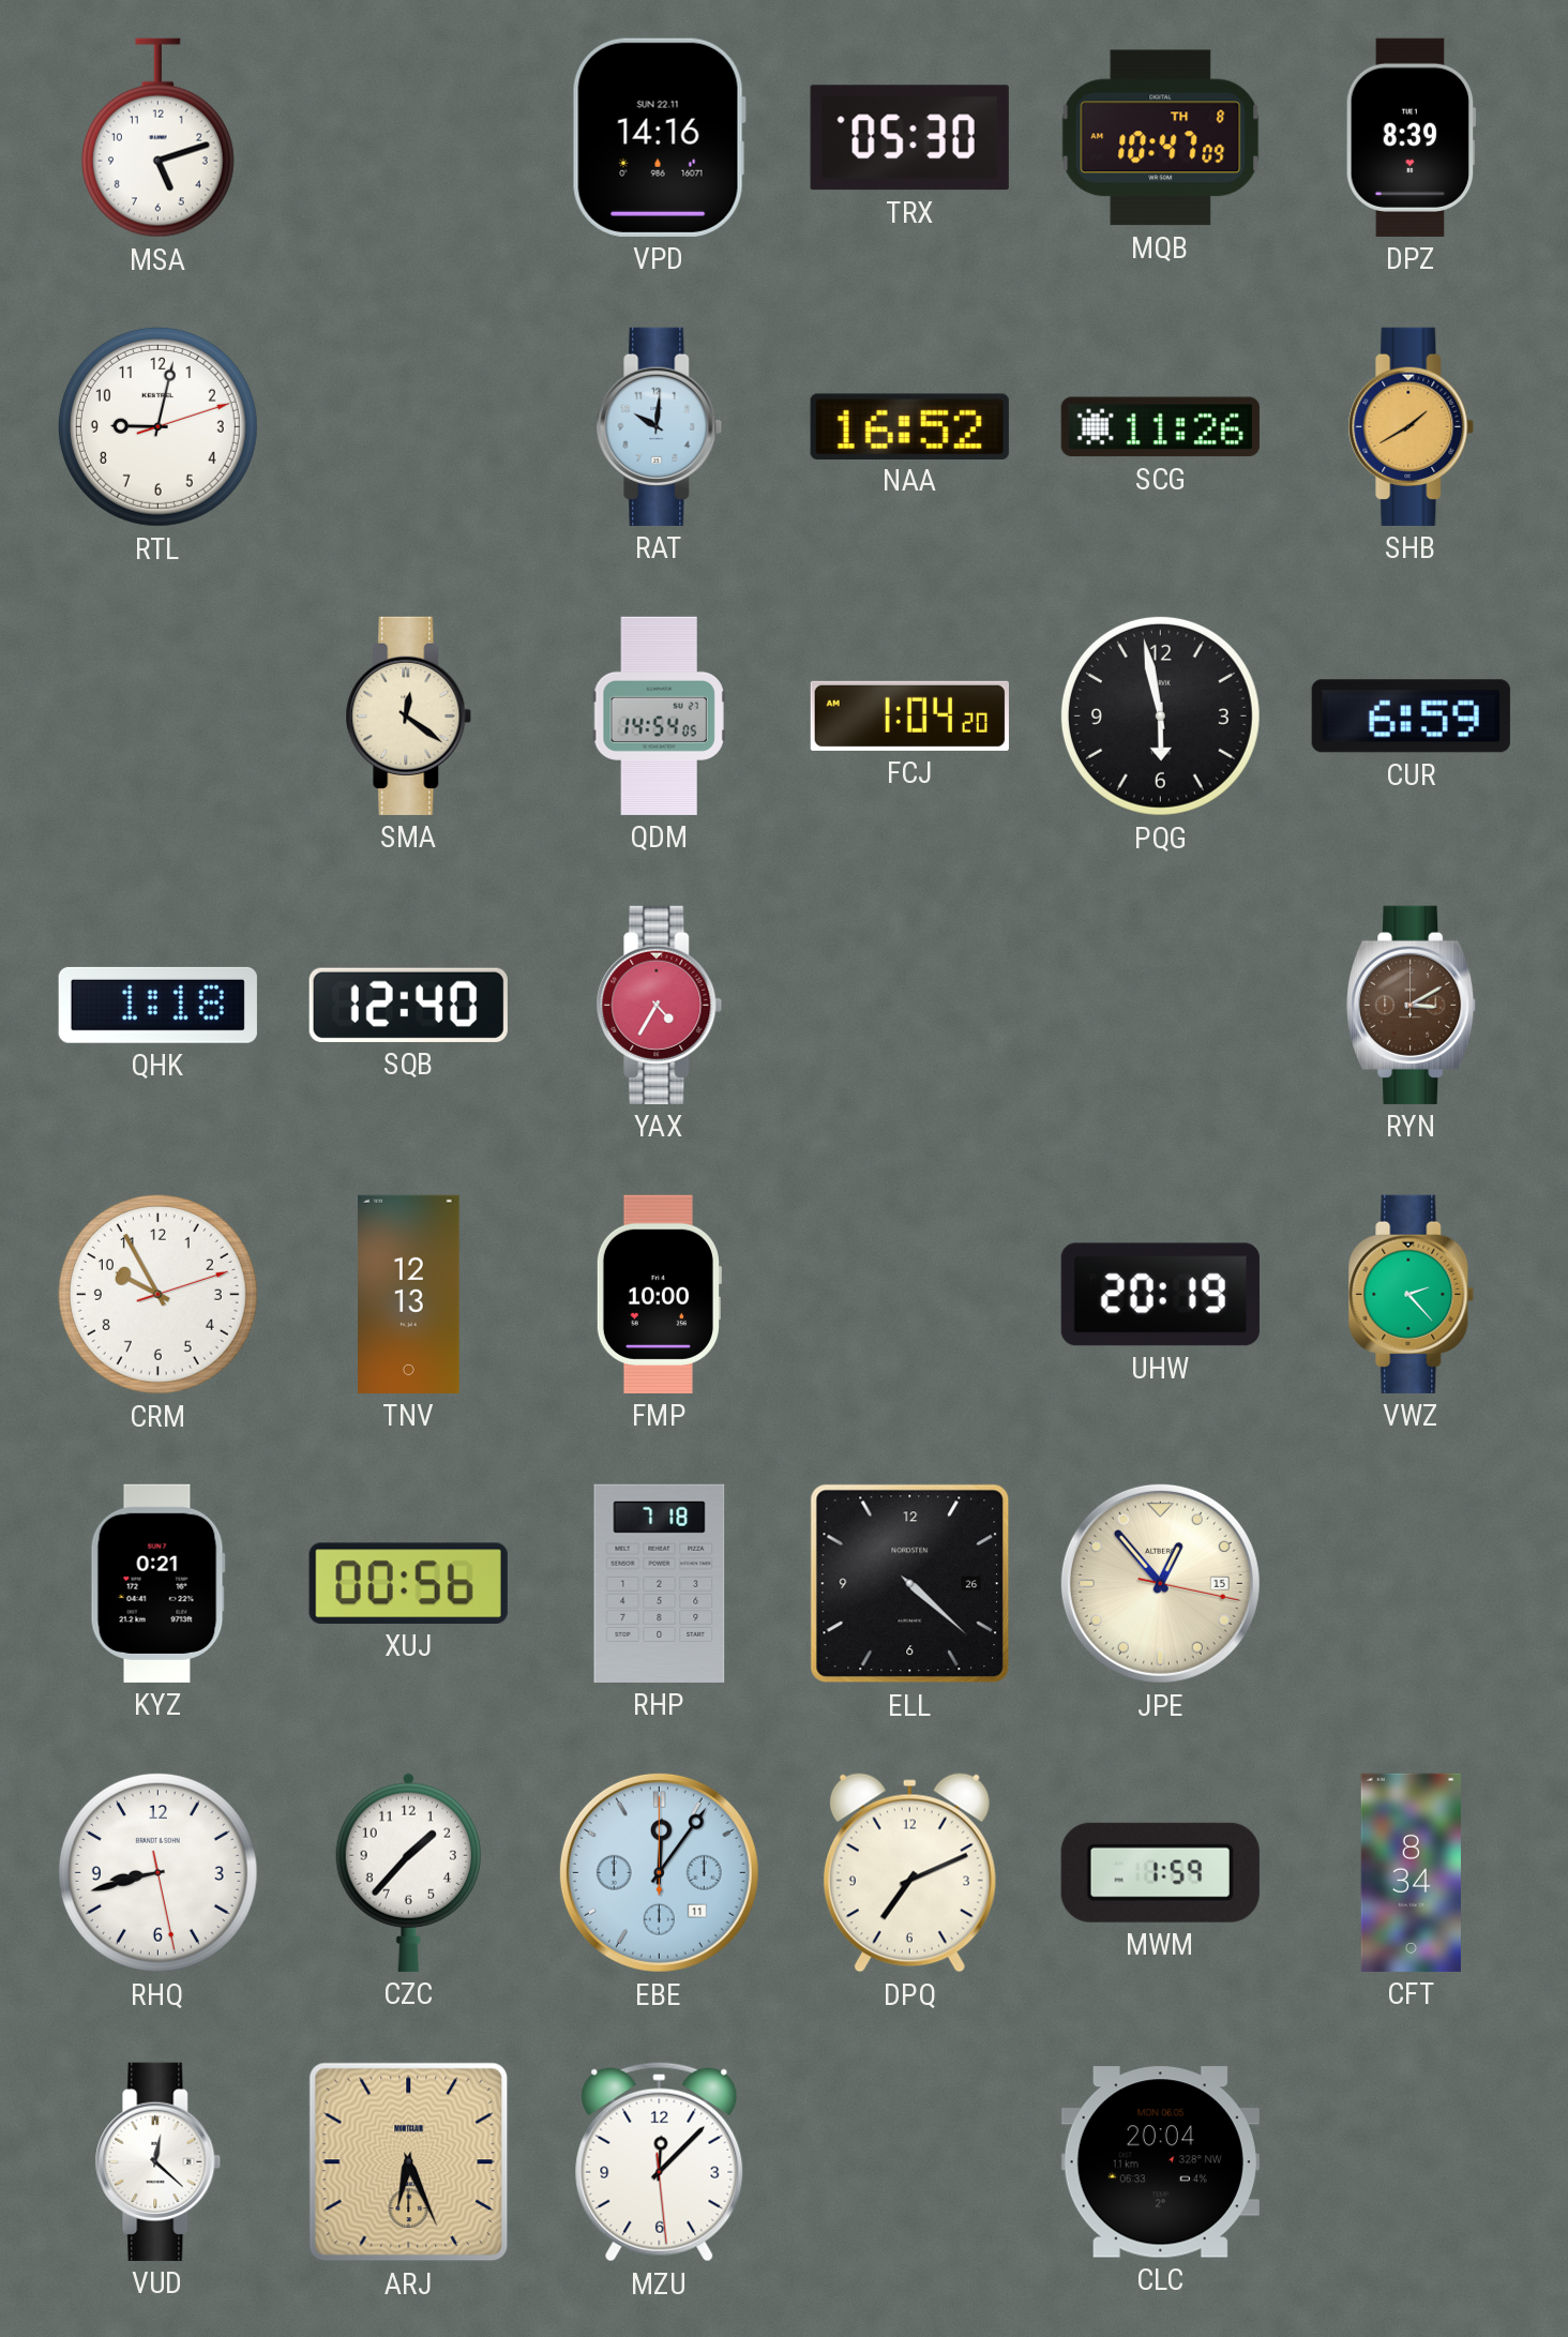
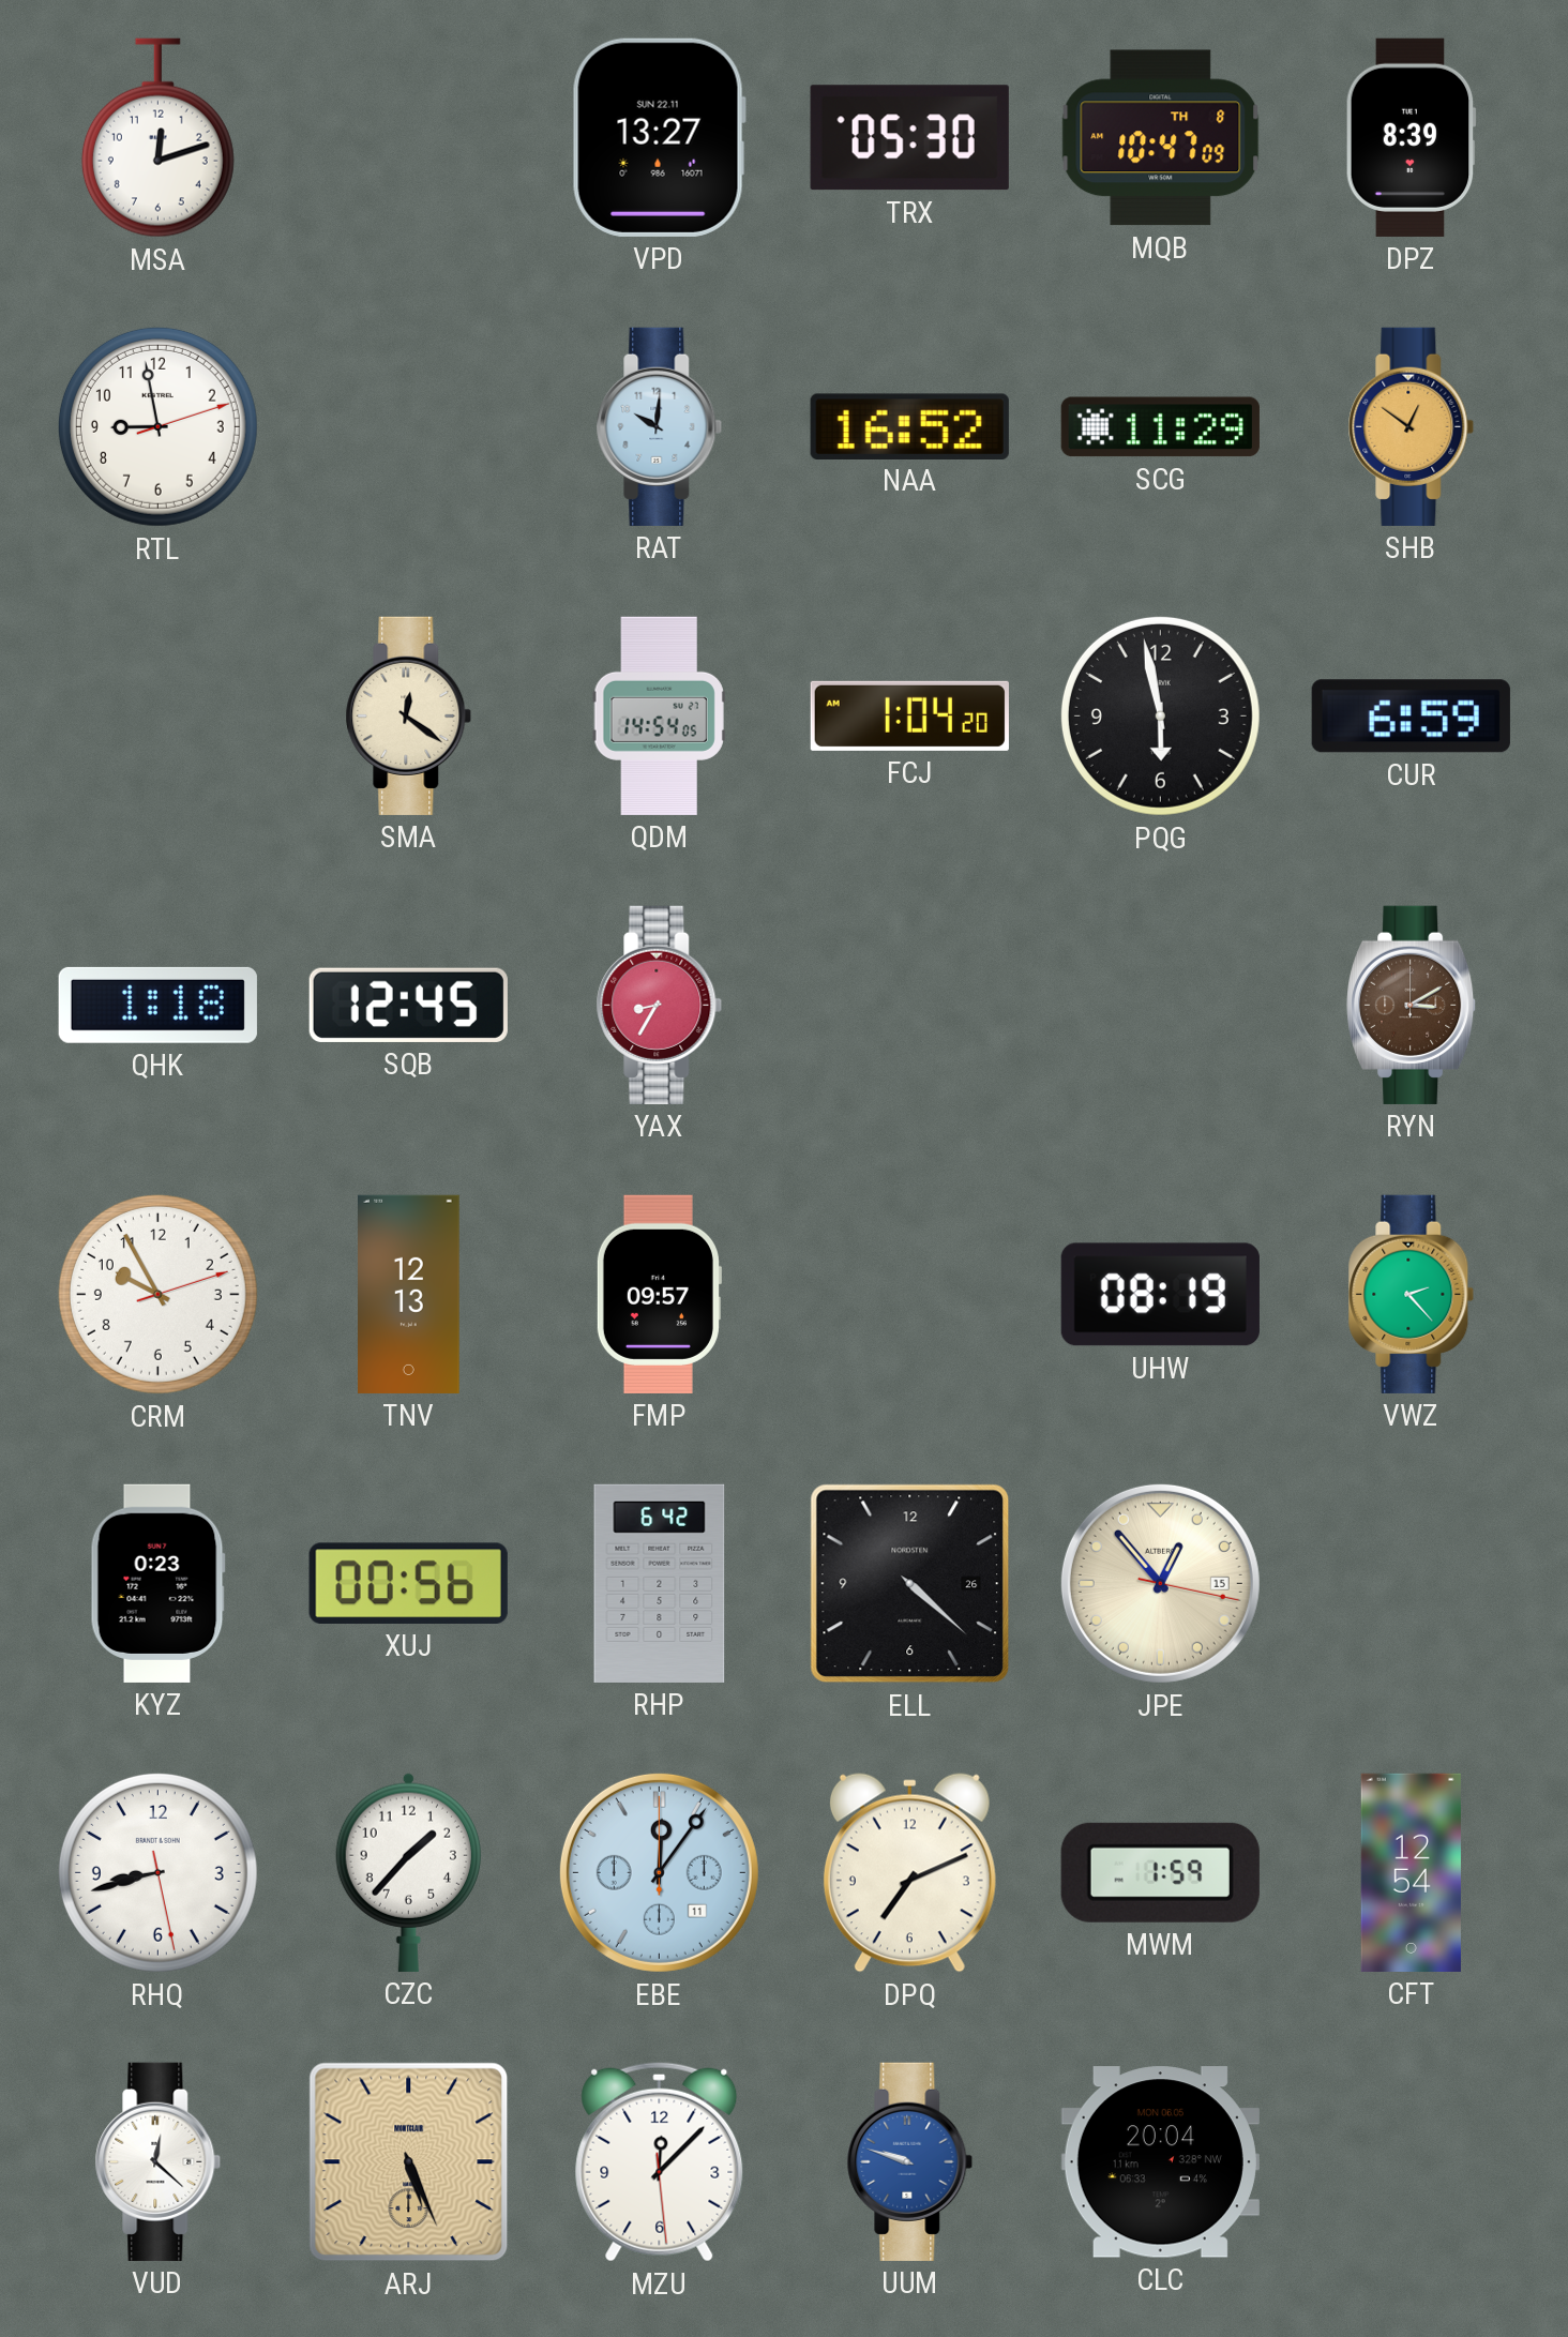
MSA: 5:12 -> 12:12
VPD: 14:16 -> 13:27
RTL: 9:02 -> 8:58
SCG: 11:26 -> 11:29
SHB: 1:40 -> 12:51
SQB: 12:40 -> 12:45
YAX: 4:35 -> 8:35
FMP: 10:00 -> 09:57
UHW: 20:19 -> 08:19
KYZ: 0:21 -> 0:23
RHP: 7:18 -> 6:42
CFT: 8:34 -> 12:54
ARJ: 6:26 -> 5:26
UUM: none -> 9:48
